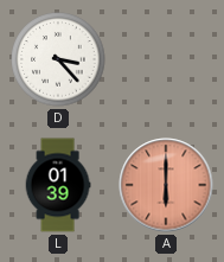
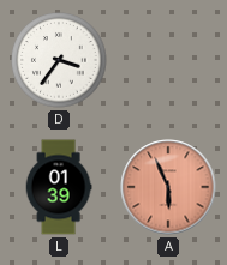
D: 3:23 -> 3:36
A: 6:00 -> 5:56
